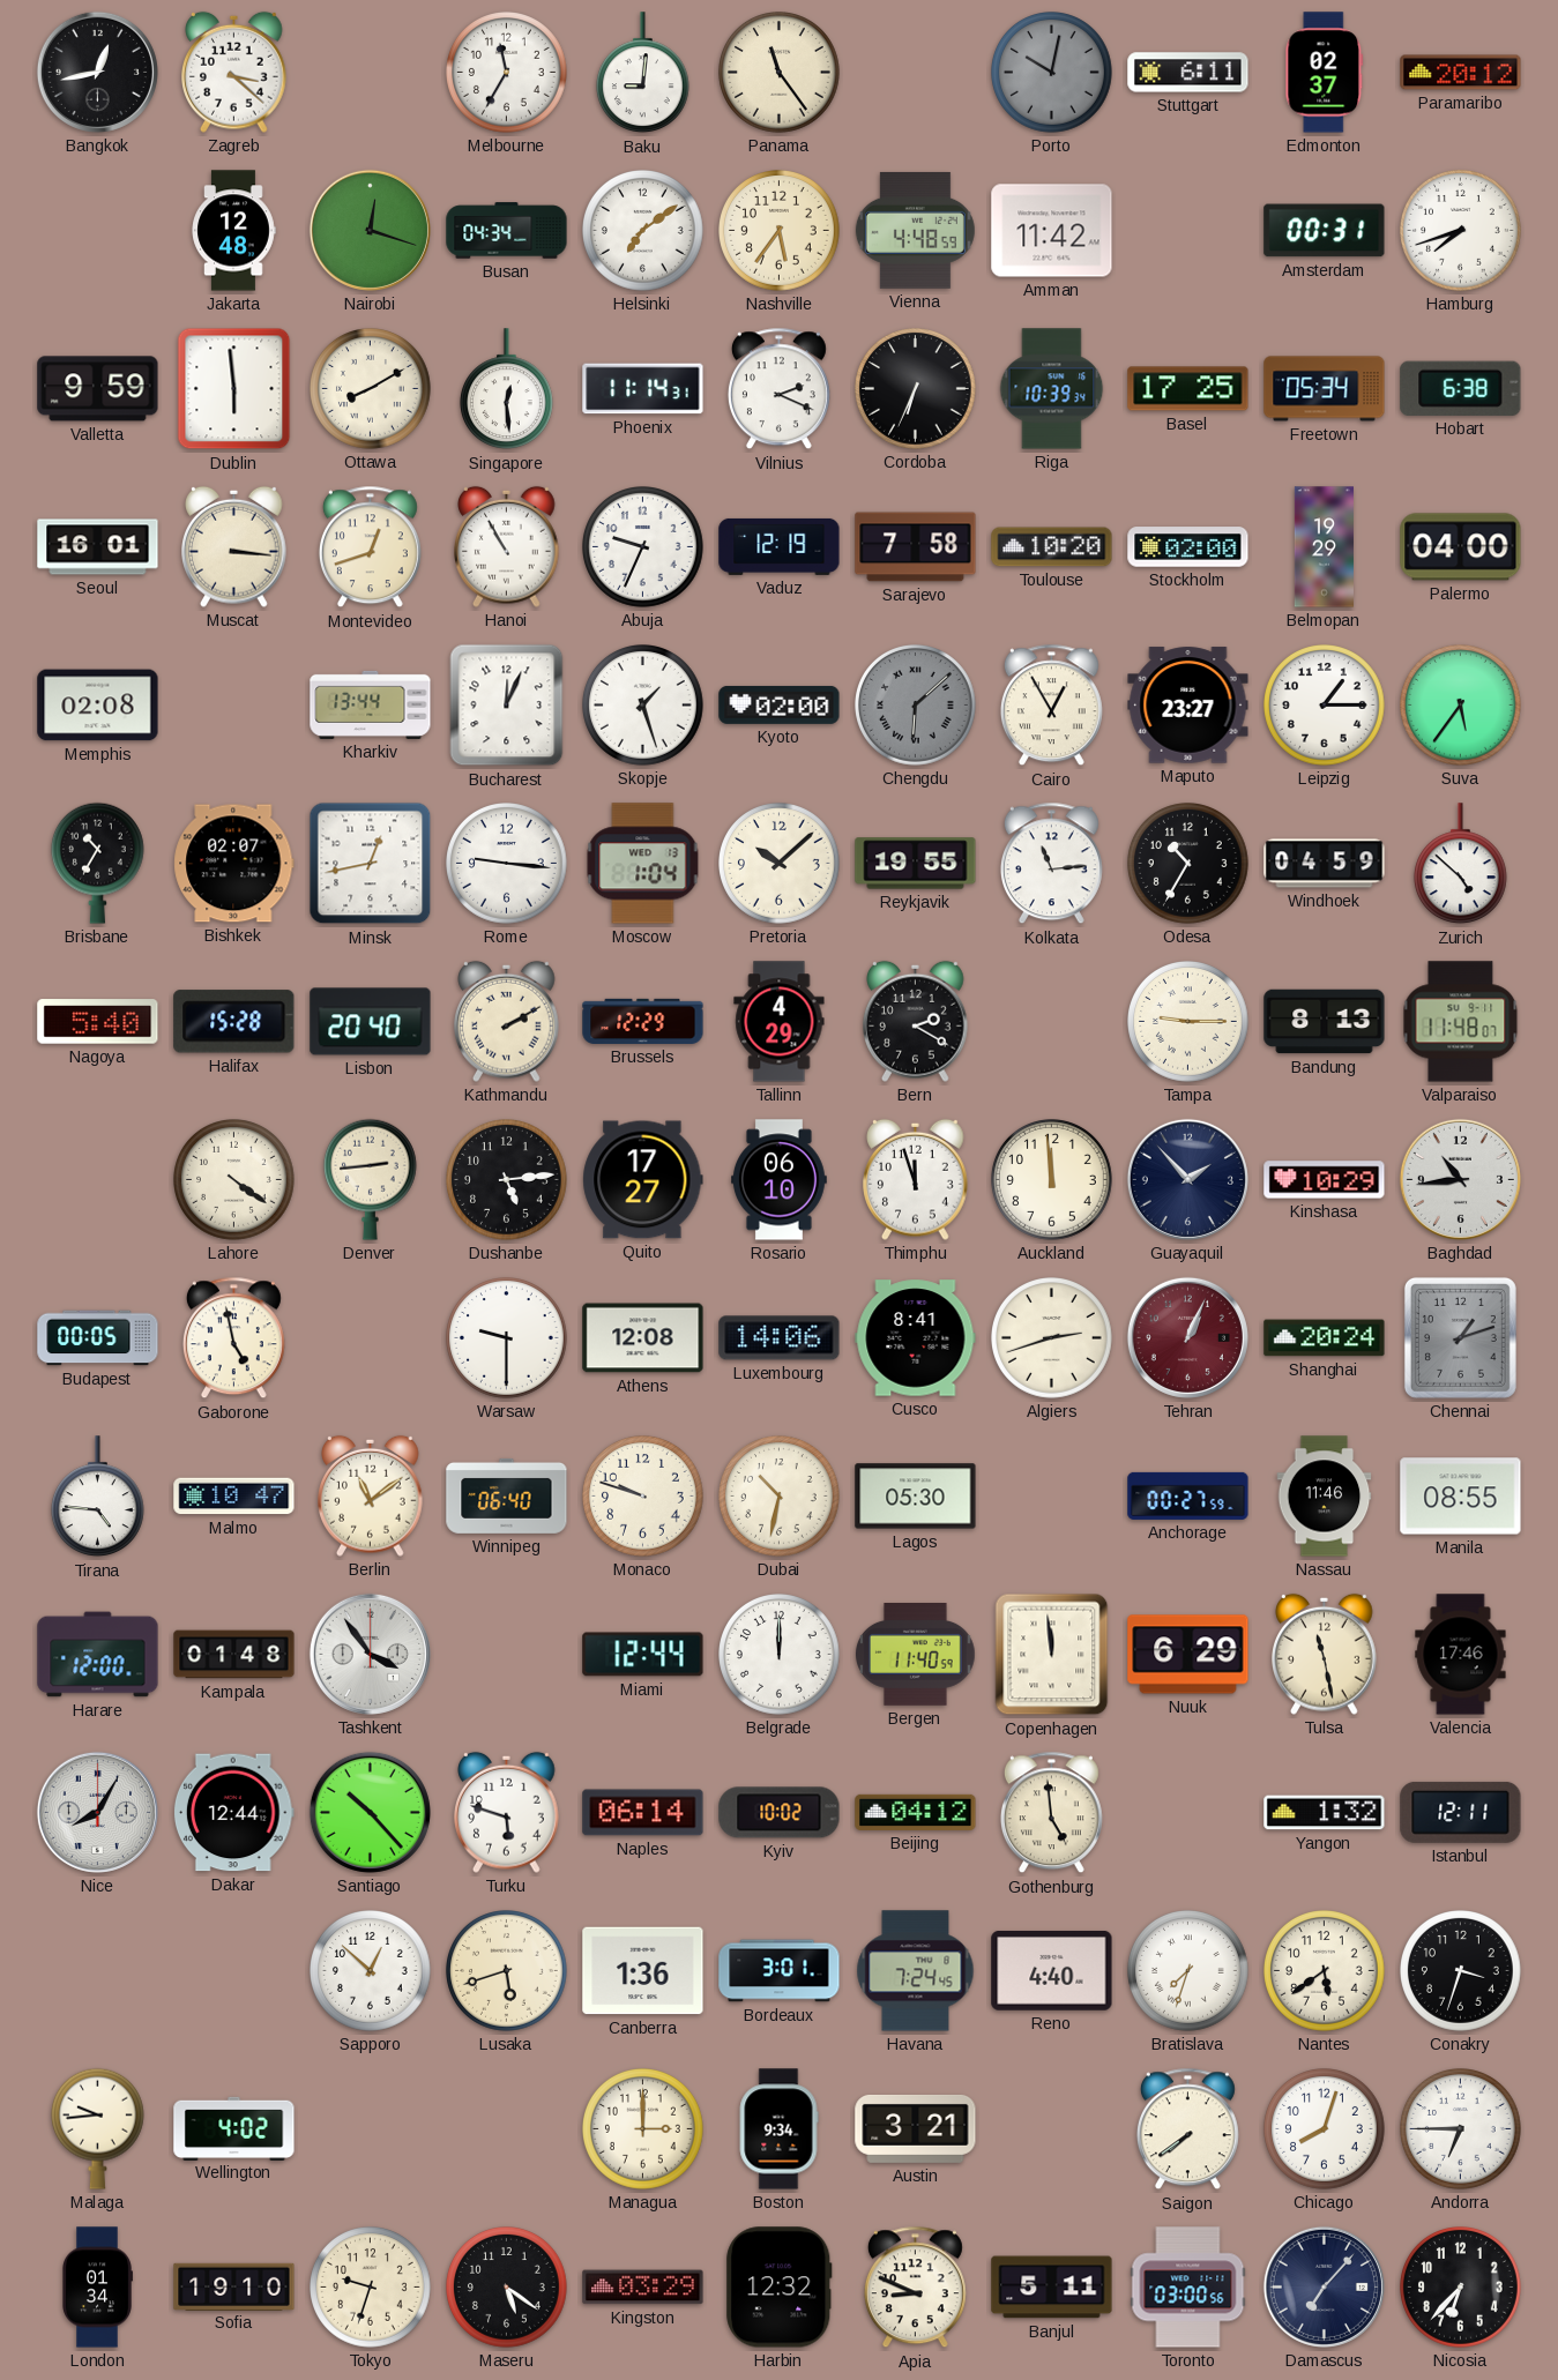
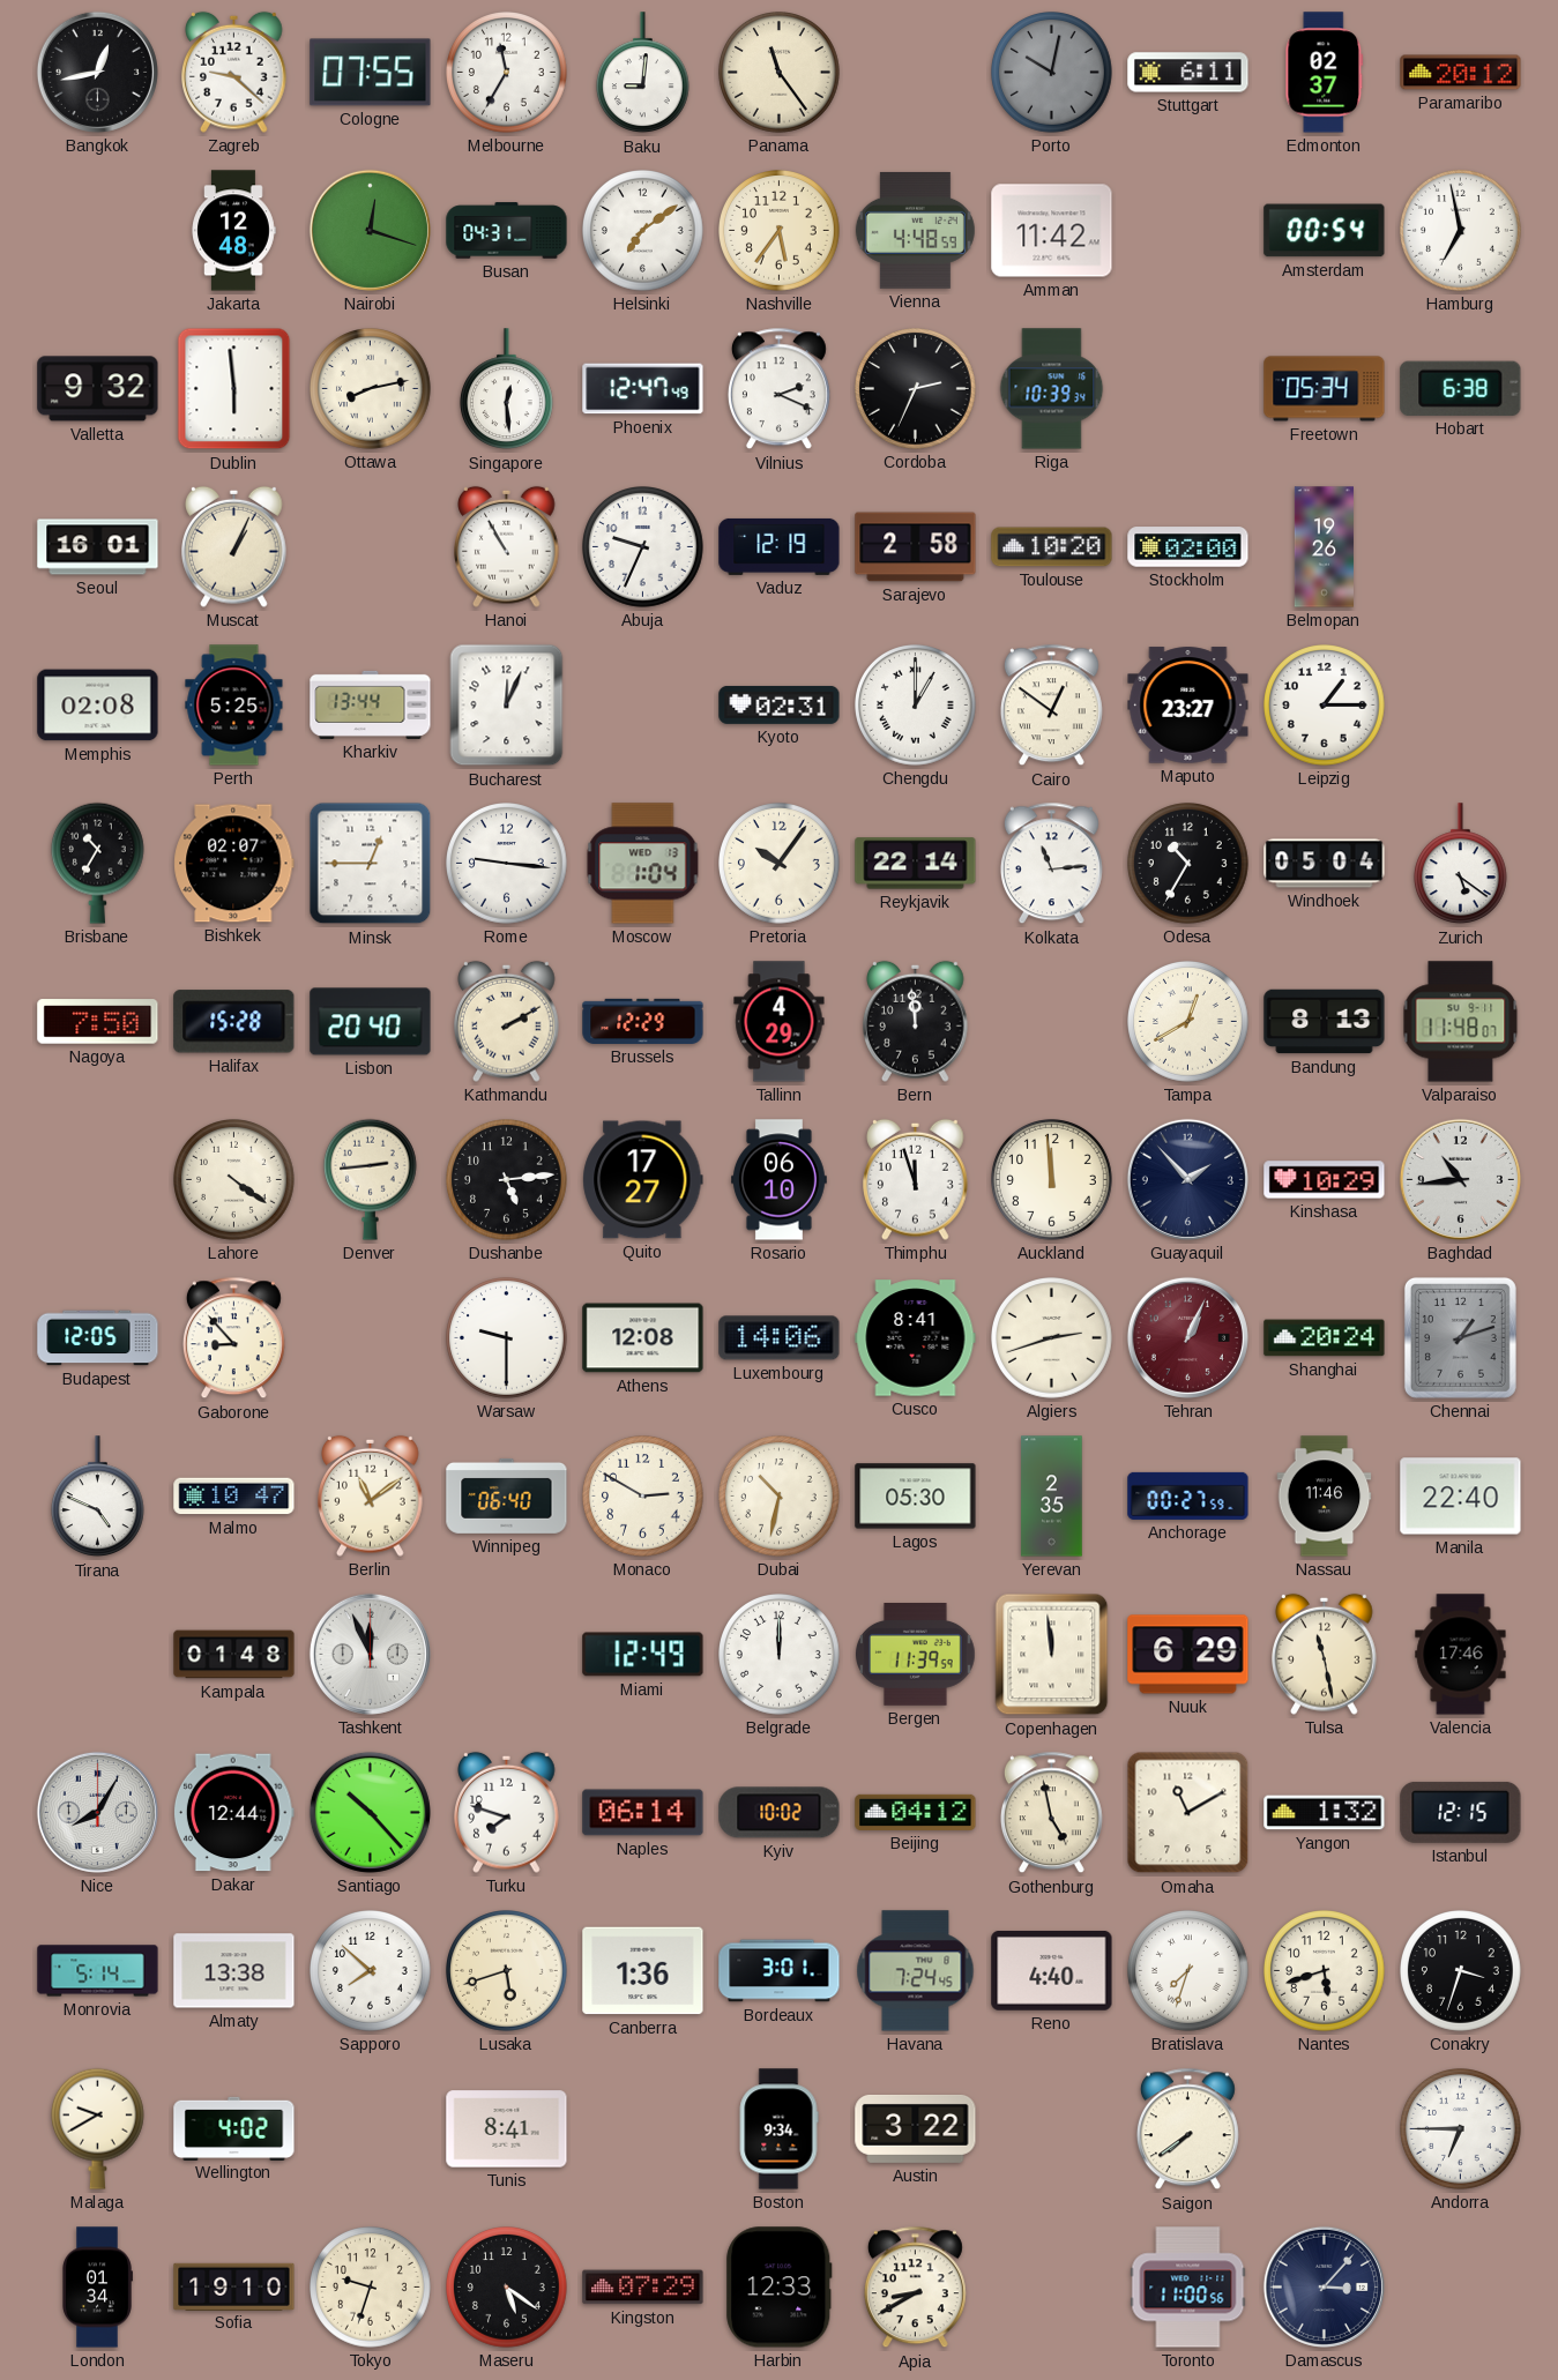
Zagreb: 3:22 -> 9:22
Cologne: none -> 07:55
Busan: 04:34 -> 04:31
Amsterdam: 00:31 -> 00:54
Hamburg: 7:42 -> 6:58
Valletta: 9:59 -> 9:32
Ottawa: 8:10 -> 8:13
Phoenix: 11:14 -> 12:47
Cordoba: 6:34 -> 2:34
Basel: 17:25 -> none
Muscat: 3:16 -> 1:04
Montevideo: 12:42 -> none
Sarajevo: 7:58 -> 2:58
Belmopan: 19:29 -> 19:26
Palermo: 04:00 -> none
Perth: none -> 5:25
Skopje: 1:27 -> none
Kyoto: 02:00 -> 02:31
Chengdu: 6:08 -> 1:00
Chengdu dial: grey -> white
Cairo: 12:55 -> 12:51
Suva: 5:36 -> none
Minsk: 12:43 -> 12:45
Pretoria: 10:08 -> 10:06
Reykjavik: 19:55 -> 22:14
Windhoek: 04:59 -> 05:04
Zurich: 4:52 -> 5:21
Nagoya: 5:40 -> 7:50
Bern: 2:20 -> 11:59
Tampa: 9:15 -> 12:40
Budapest: 00:05 -> 12:05
Gaborone: 4:58 -> 8:53
Tirana: 4:46 -> 4:49
Monaco: 9:48 -> 2:50
Yerevan: none -> 2:35
Manila: 08:55 -> 22:40
Harare: 12:00 -> none
Tashkent: 3:54 -> 11:56
Miami: 12:44 -> 12:49
Bergen: 11:40 -> 11:39
Turku: 5:48 -> 7:48
Gothenburg: 4:59 -> 4:58
Omaha: none -> 11:10
Istanbul: 12:11 -> 12:15
Monrovia: none -> 5:14
Almaty: none -> 13:38
Sapporo: 12:52 -> 7:52
Nantes: 5:39 -> 5:42
Malaga: 9:44 -> 9:40
Tunis: none -> 8:41
Managua: 3:00 -> none
Austin: 3:21 -> 3:22
Chicago: 8:03 -> none
Kingston: 03:29 -> 07:29
Harbin: 12:32 -> 12:33
Apia: 8:49 -> 8:40
Banjul: 5:11 -> none
Toronto: 03:00 -> 11:00
Damascus: 7:07 -> 3:07
Nicosia: 6:37 -> none
